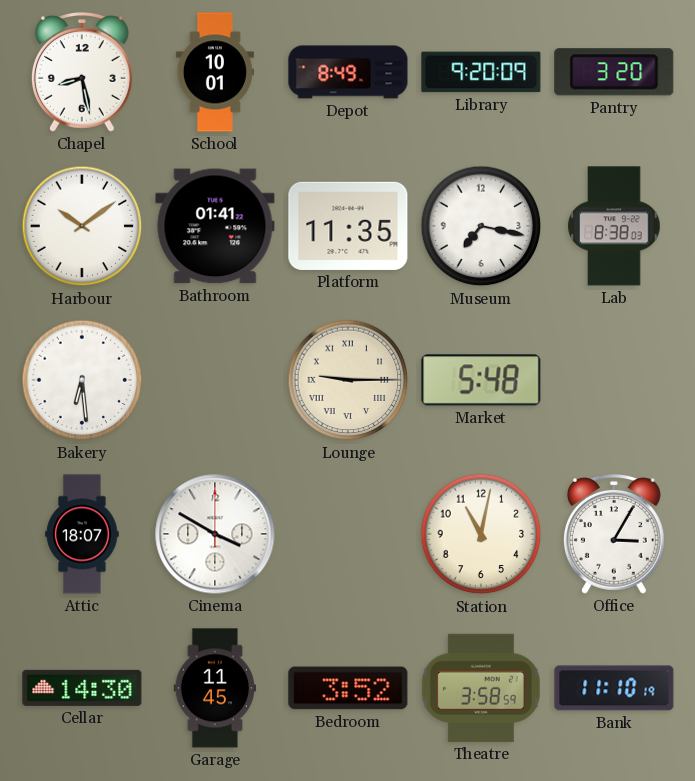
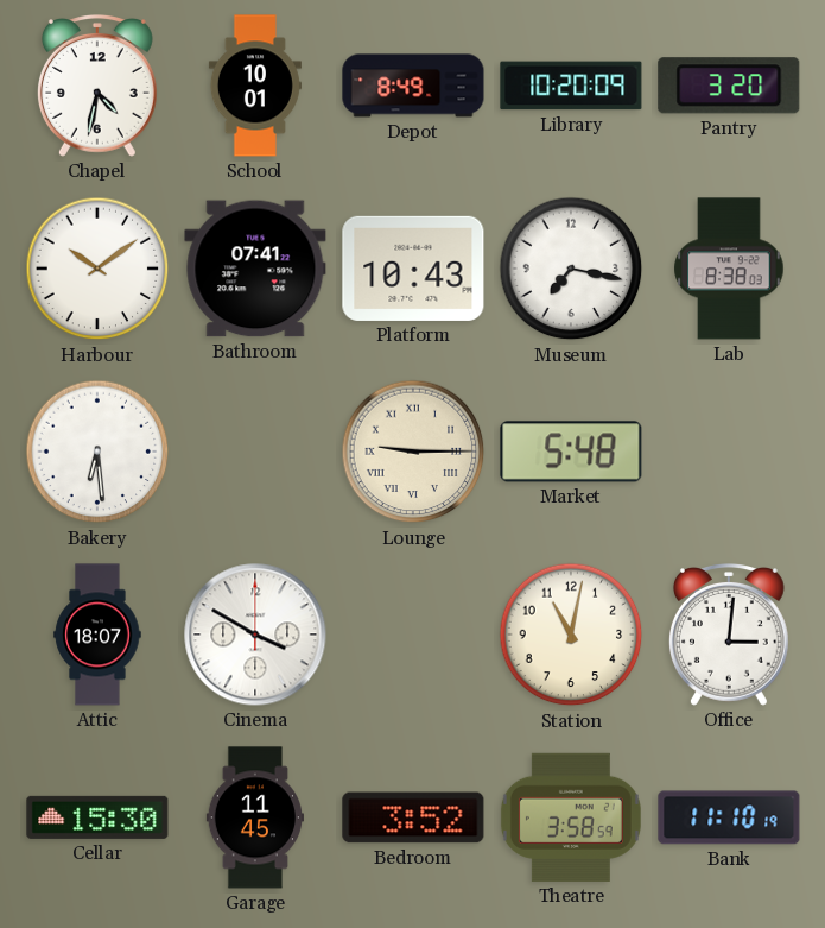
Chapel: 8:28 -> 4:32
Library: 9:20 -> 10:20
Bathroom: 01:41 -> 07:41
Platform: 11:35 -> 10:43
Office: 3:05 -> 3:01
Cellar: 14:30 -> 15:30
